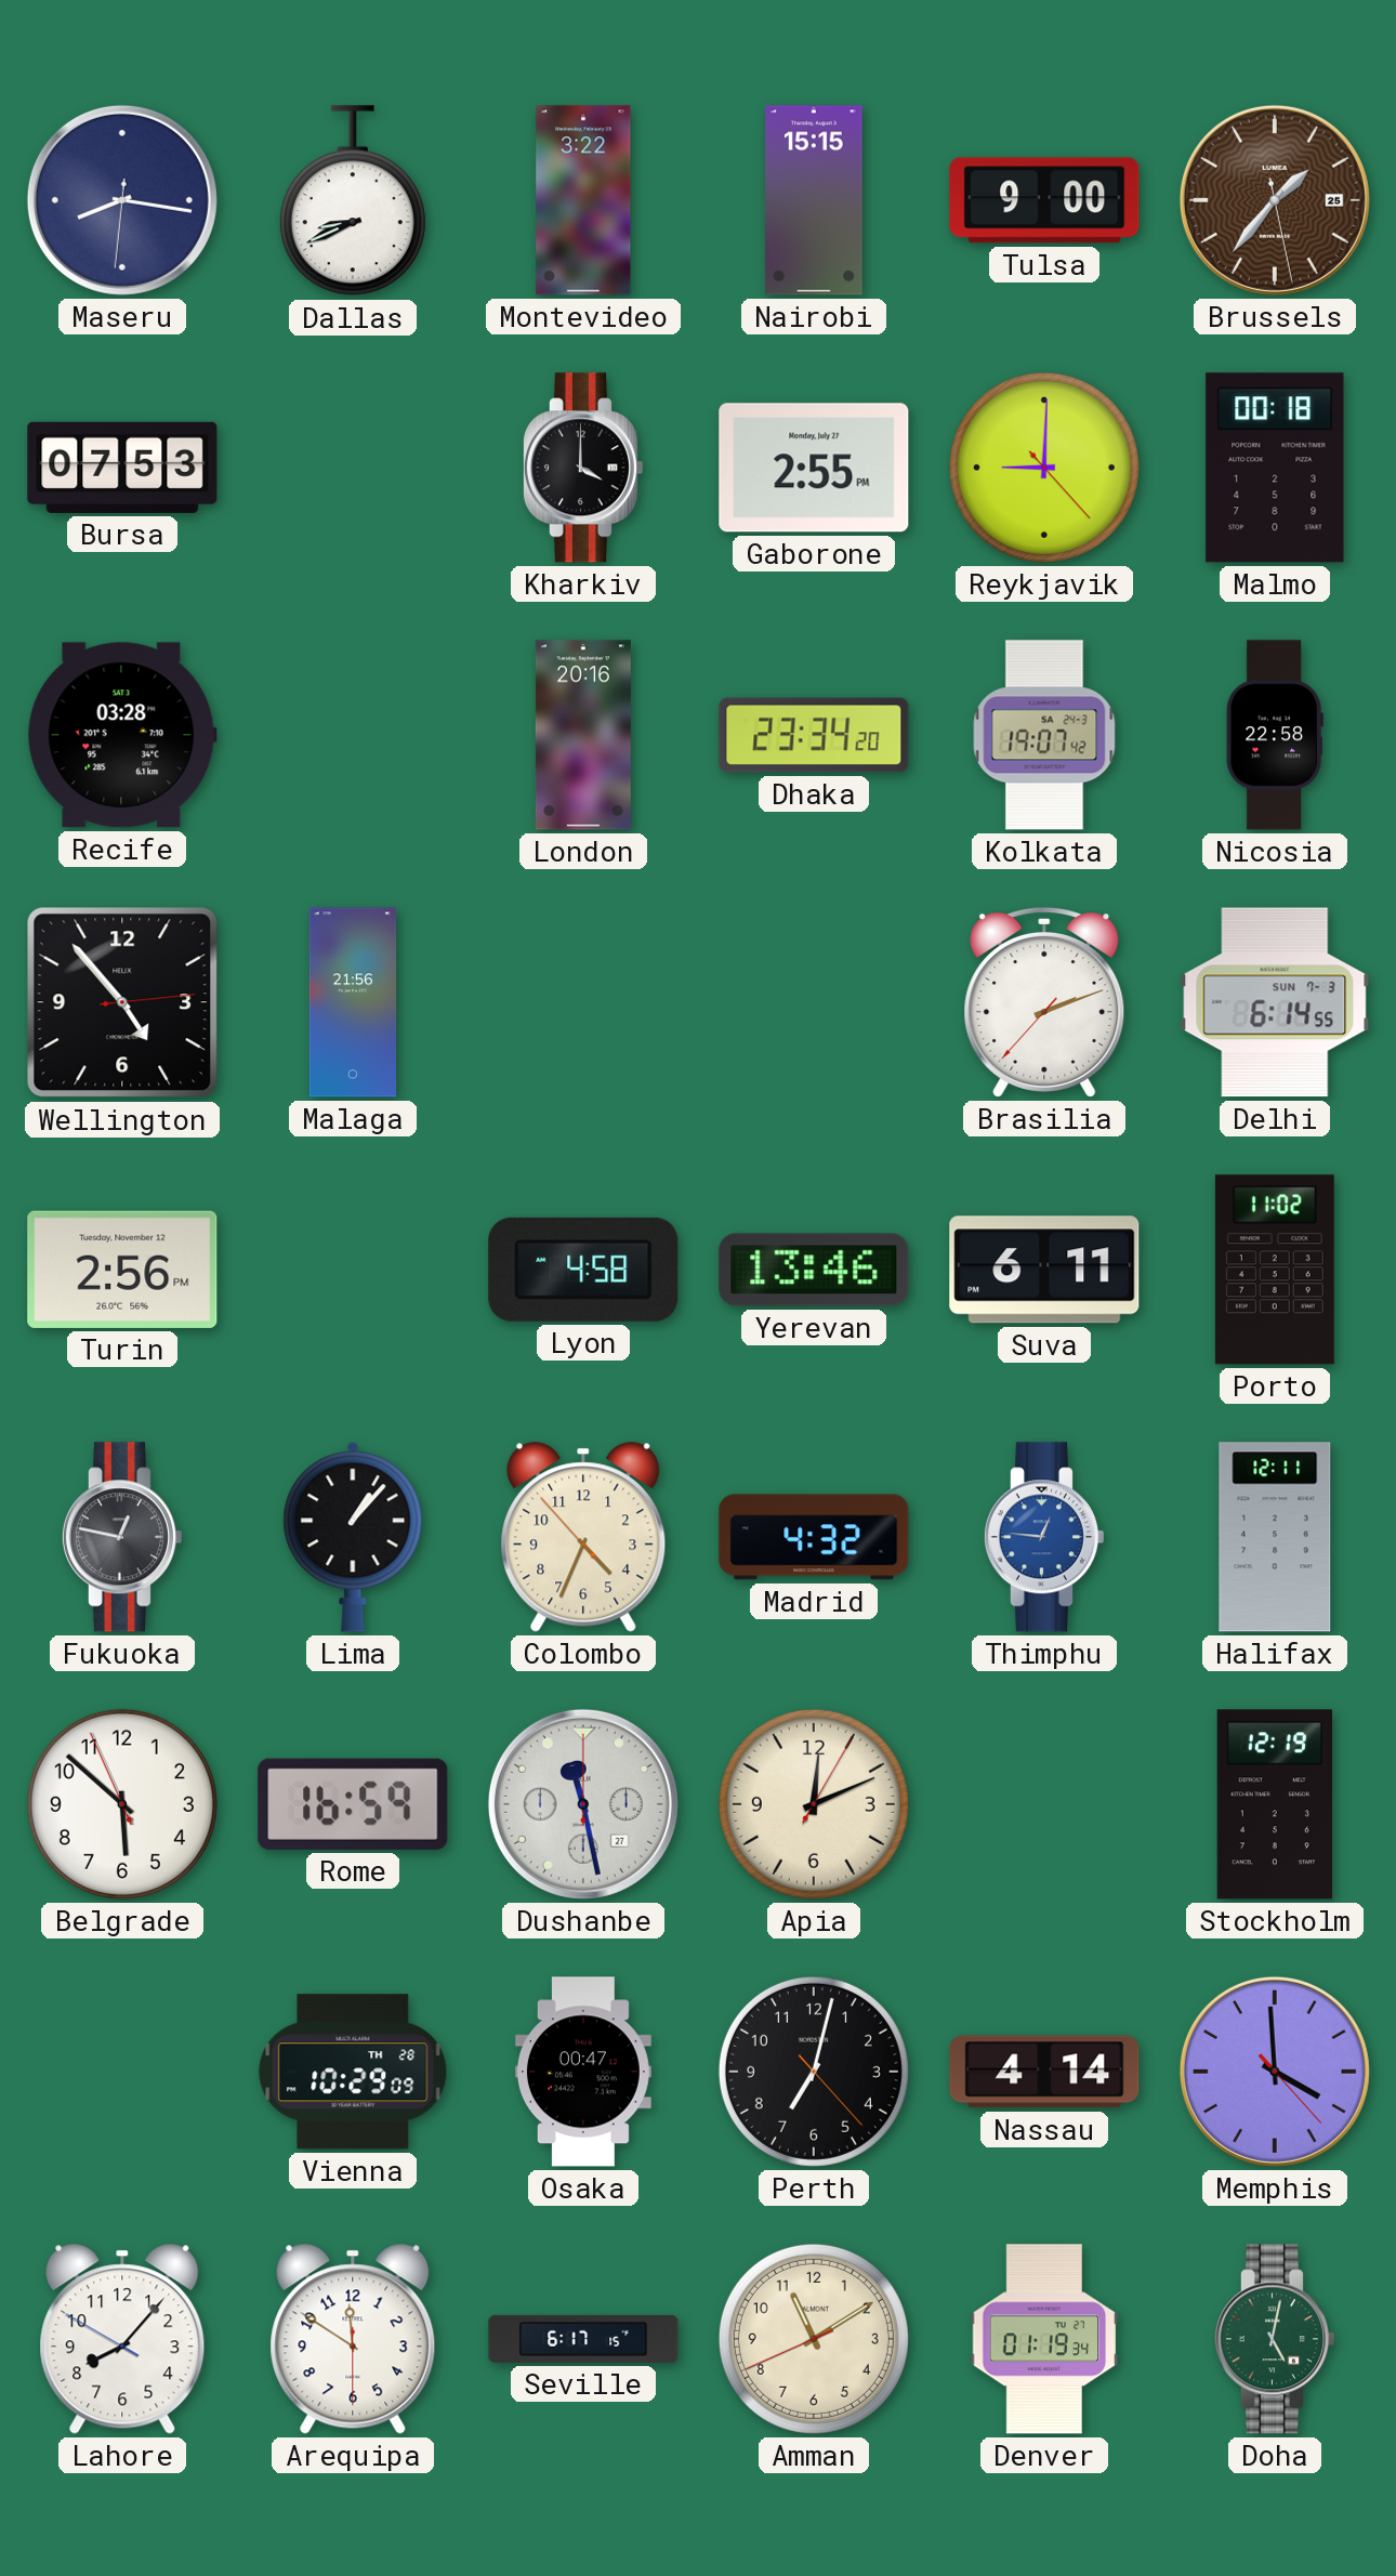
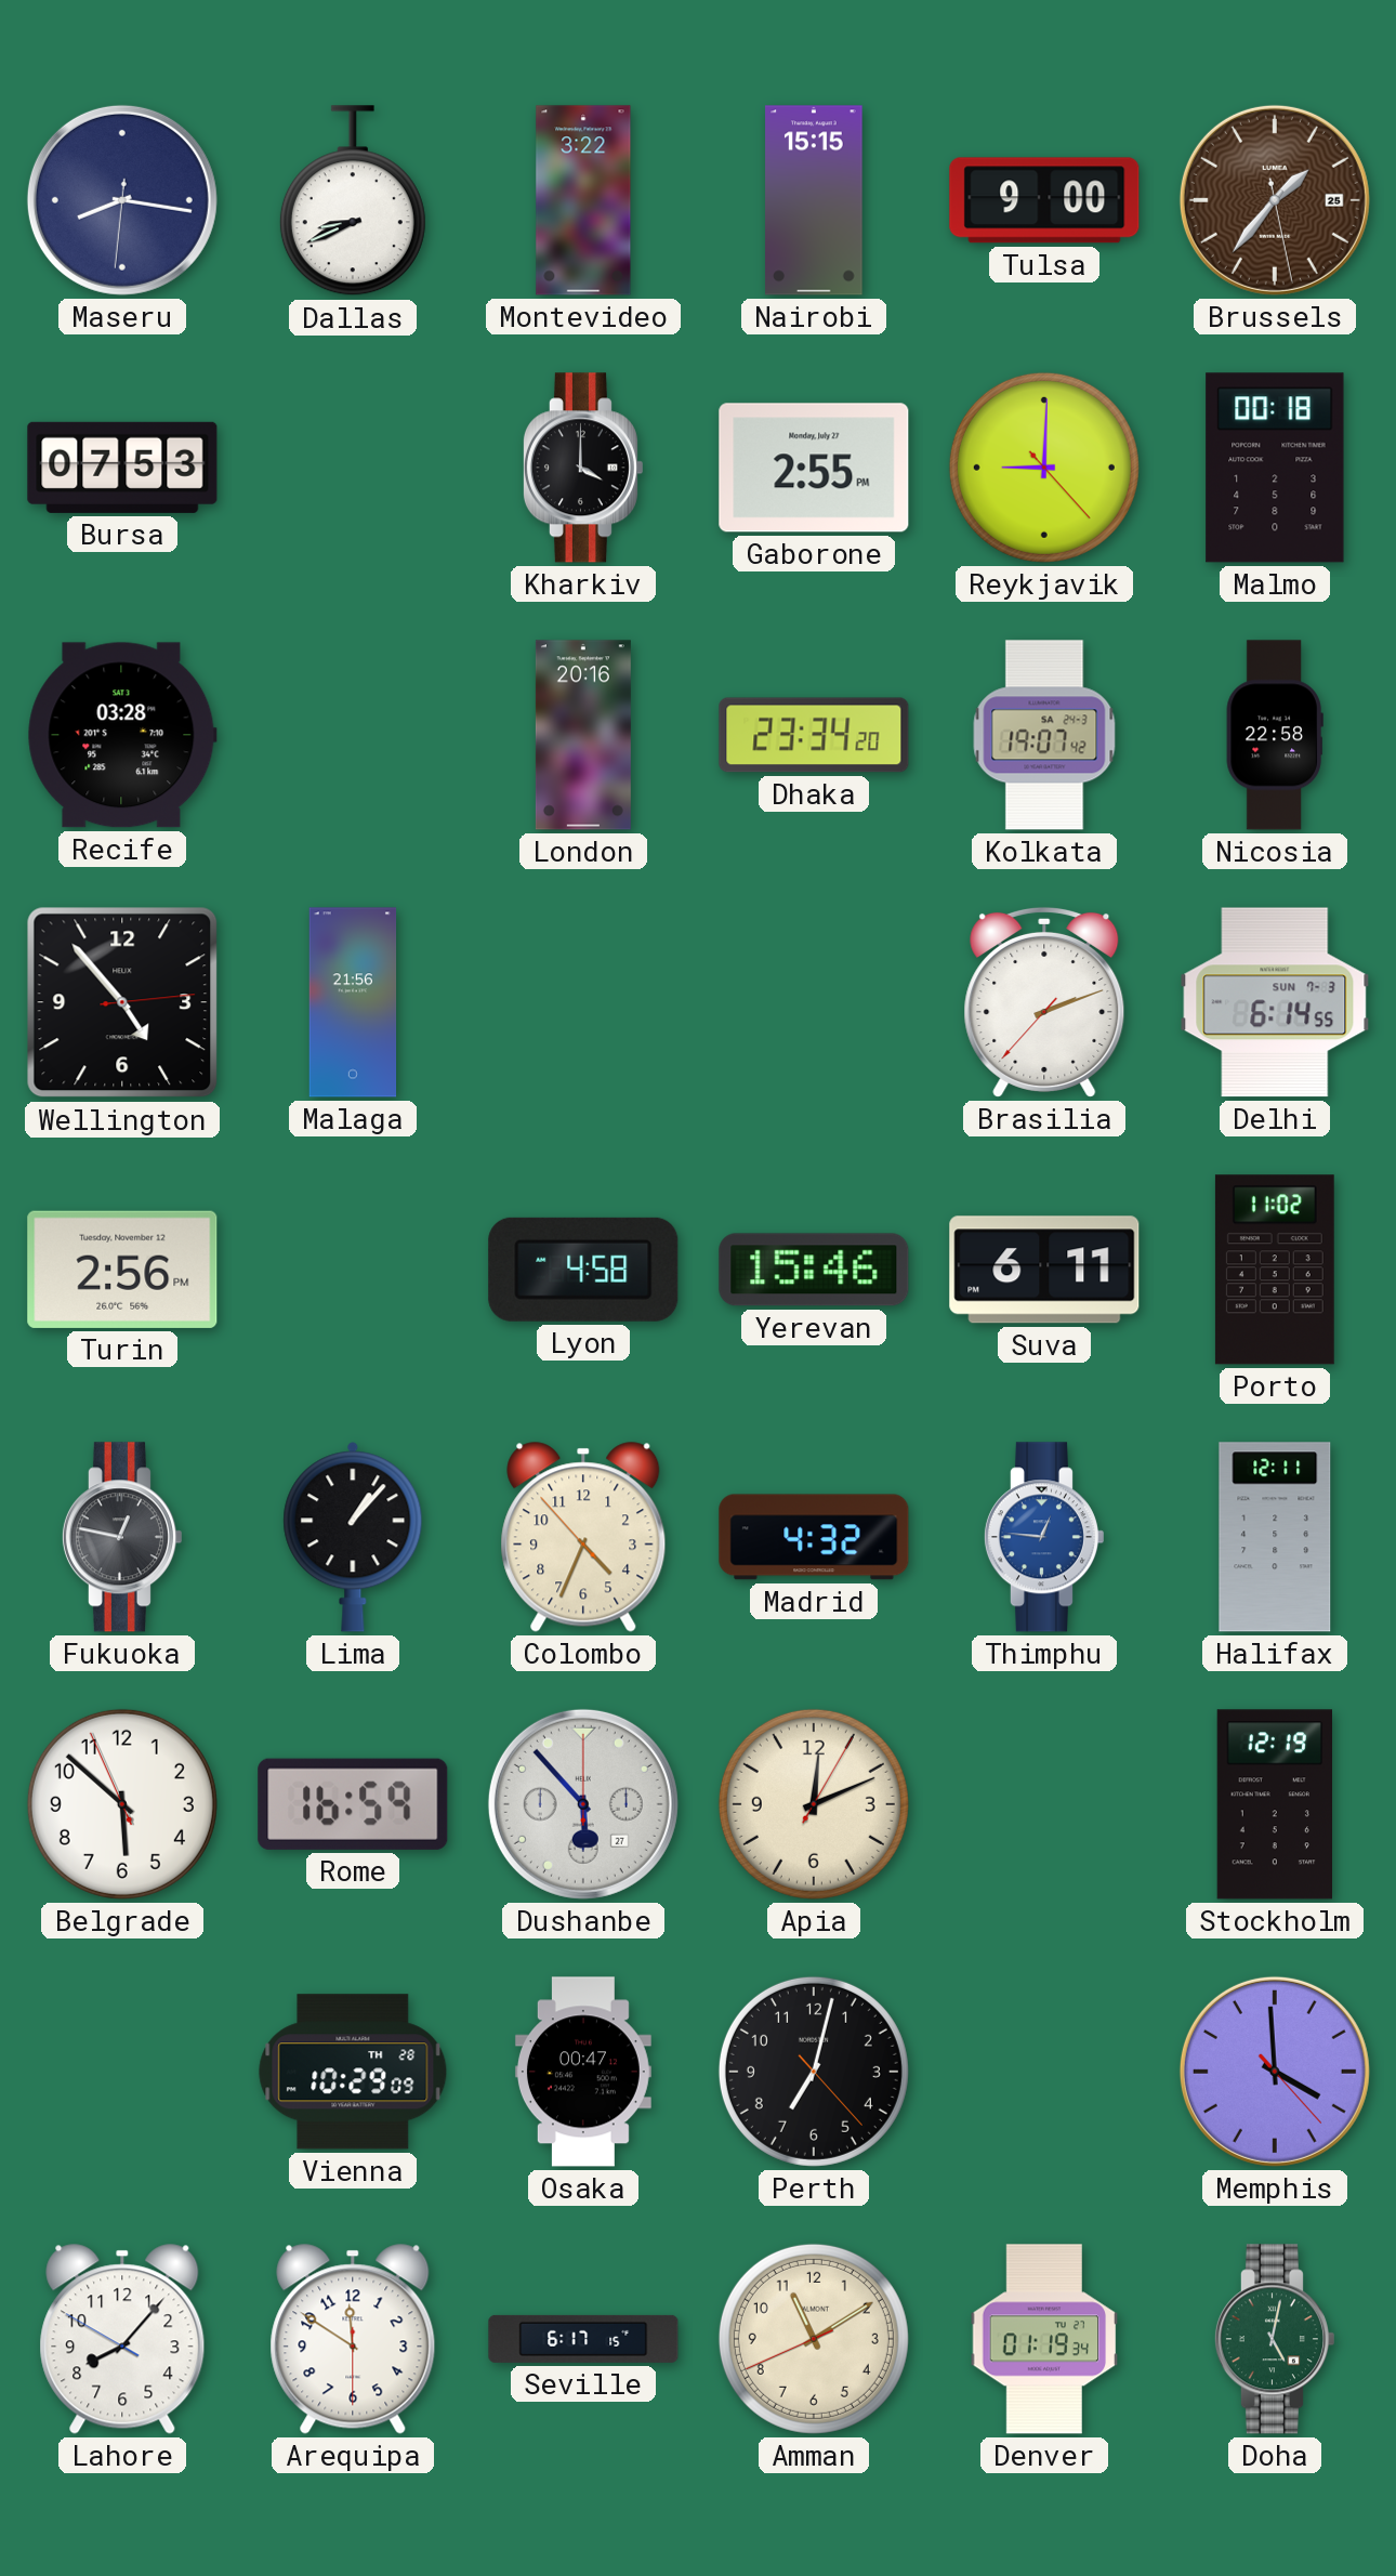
Yerevan: 13:46 -> 15:46
Dushanbe: 11:28 -> 5:53
Nassau: 4:14 -> none
